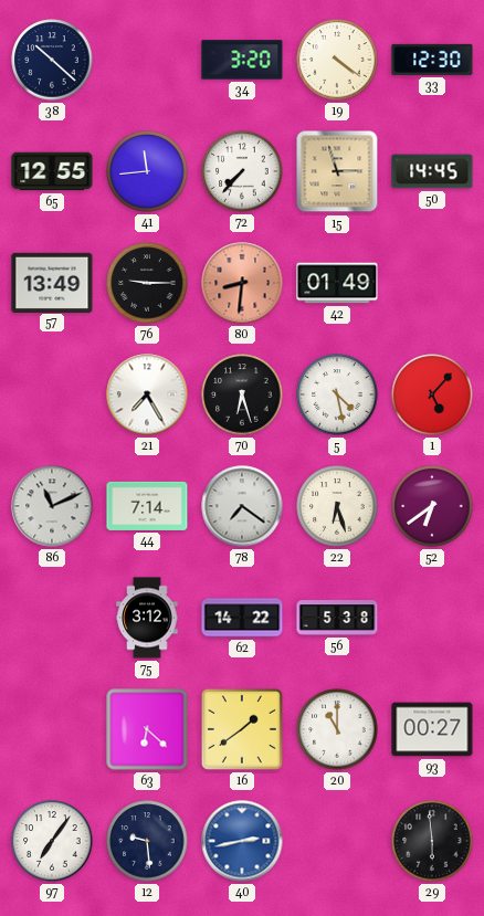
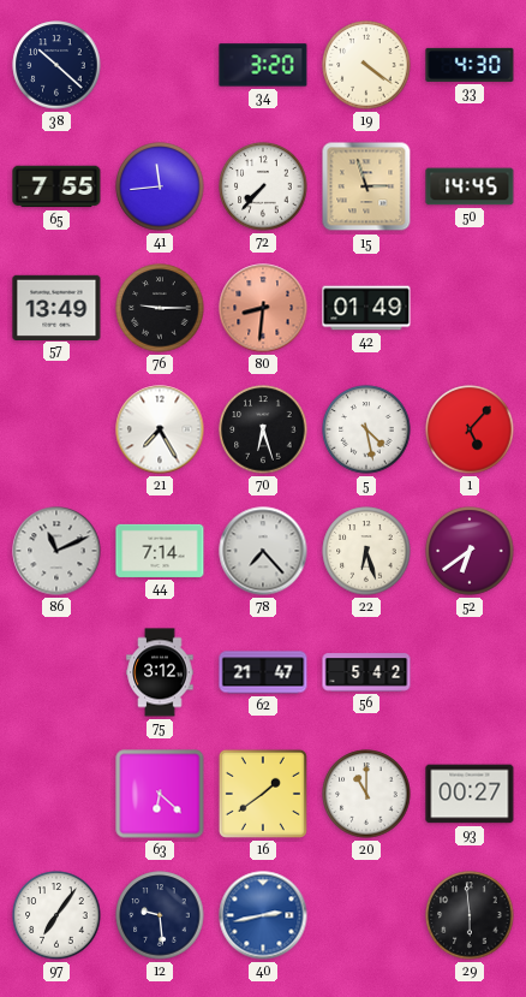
33: 12:30 -> 4:30
65: 12:55 -> 7:55
78: 7:21 -> 7:23
62: 14:22 -> 21:47
56: 5:38 -> 5:42
